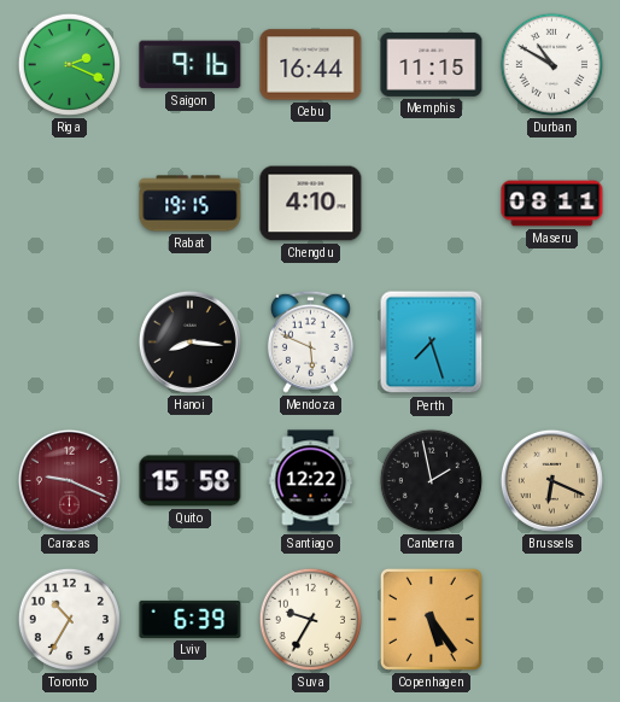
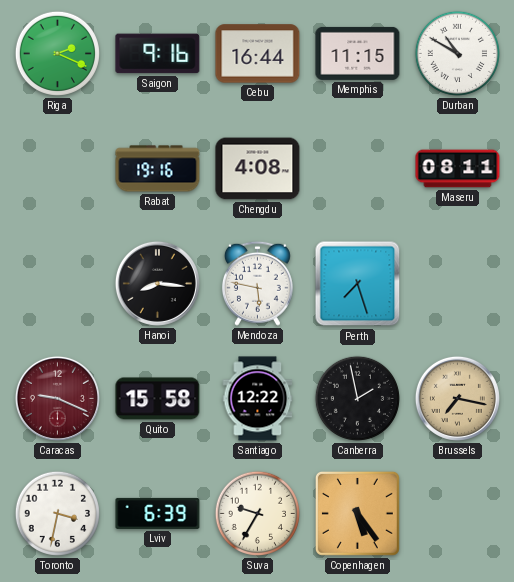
Rabat: 19:15 -> 19:16
Chengdu: 4:10 -> 4:08
Mendoza: 5:49 -> 5:47
Brussels: 6:19 -> 7:17
Toronto: 10:35 -> 3:32
